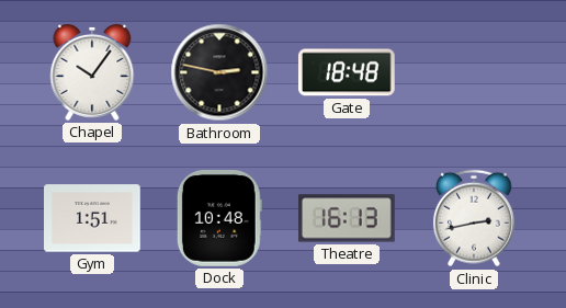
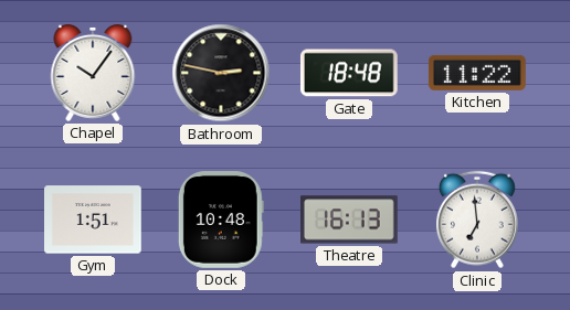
Kitchen: none -> 11:22
Clinic: 2:43 -> 6:59
